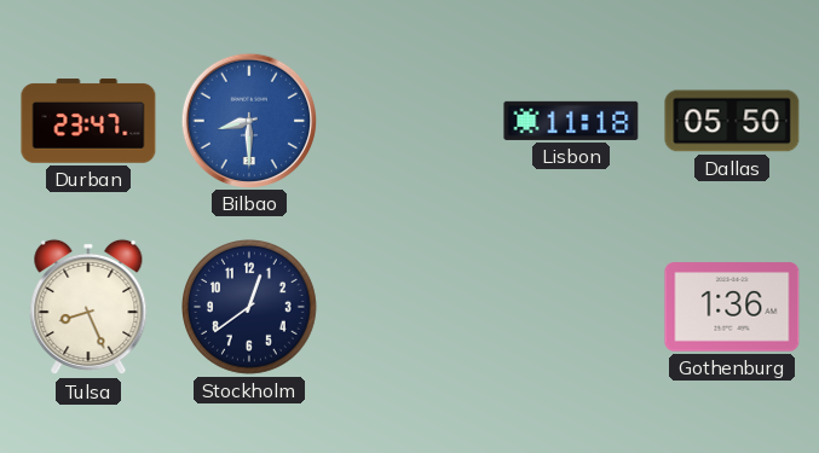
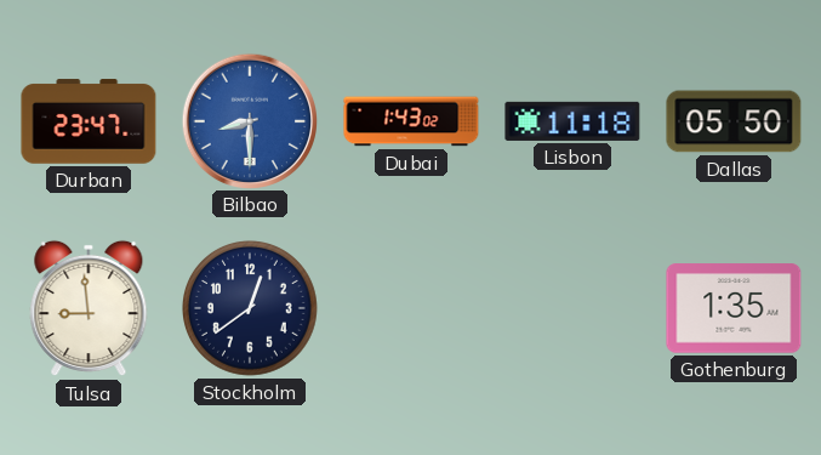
Dubai: none -> 1:43
Tulsa: 8:26 -> 8:59
Gothenburg: 1:36 -> 1:35
